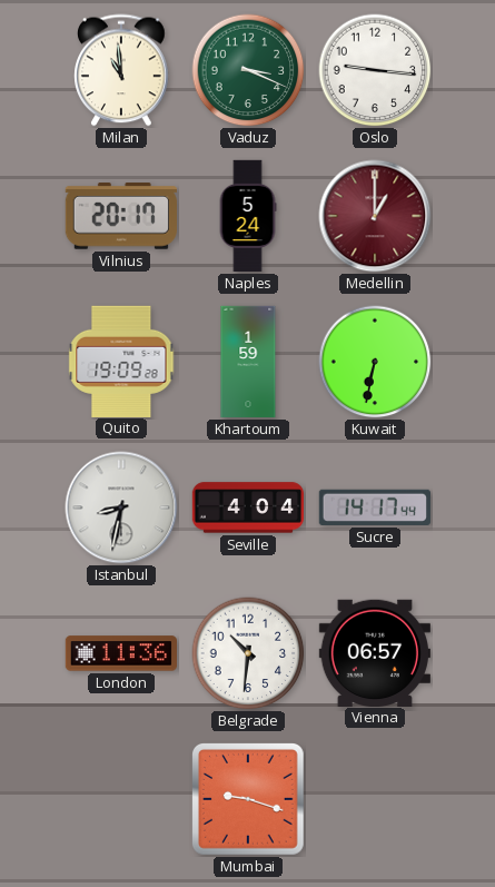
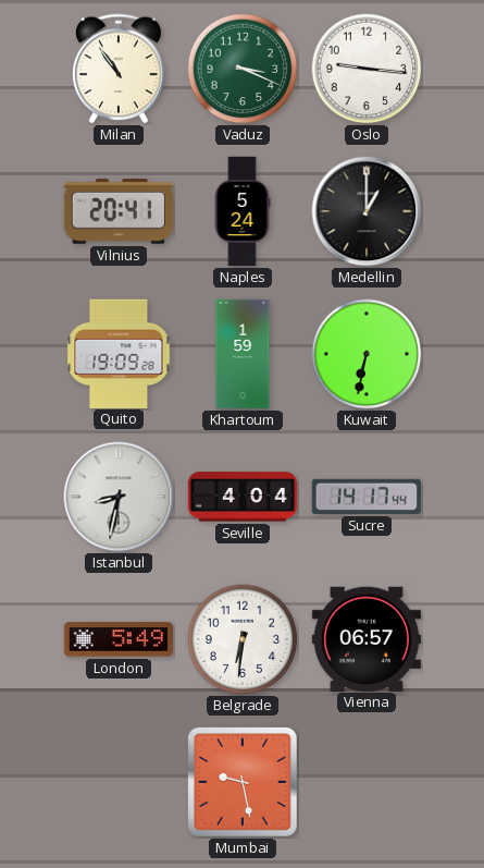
Milan: 10:59 -> 10:54
Vilnius: 20:17 -> 20:41
Medellin dial: burgundy -> black
London: 11:36 -> 5:49
Belgrade: 10:31 -> 6:31
Mumbai: 9:18 -> 9:28
